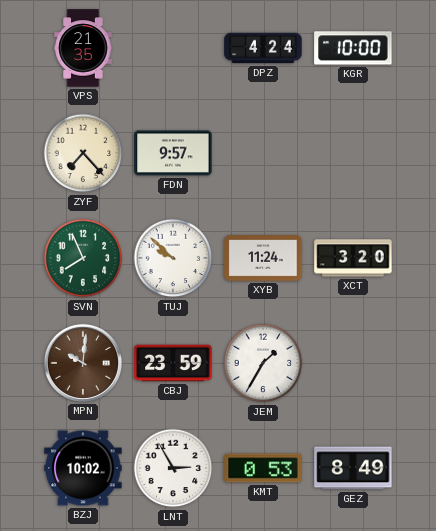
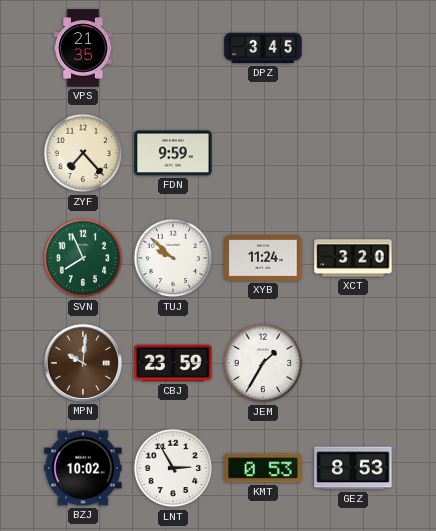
DPZ: 4:24 -> 3:45
KGR: 10:00 -> none
FDN: 9:57 -> 9:59
GEZ: 8:49 -> 8:53
